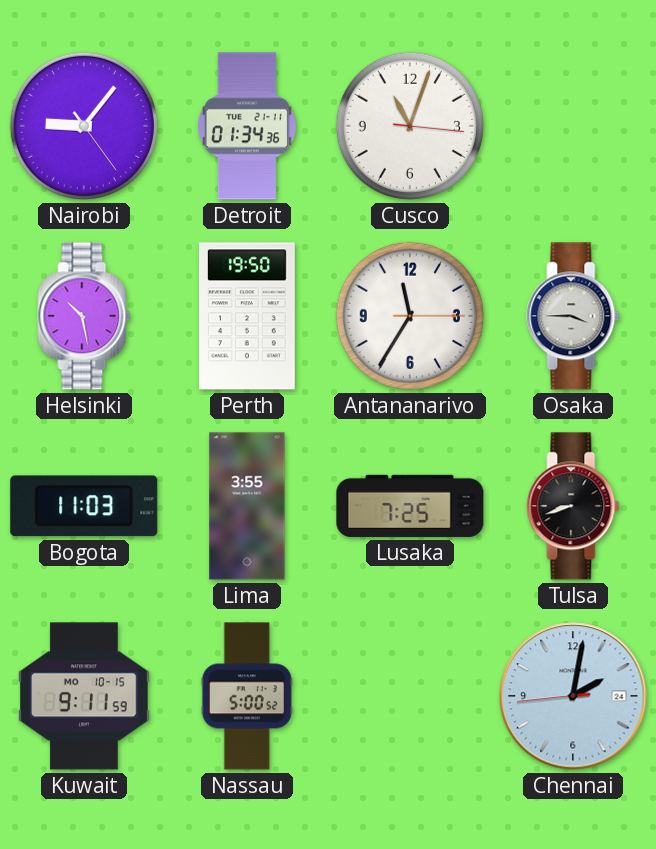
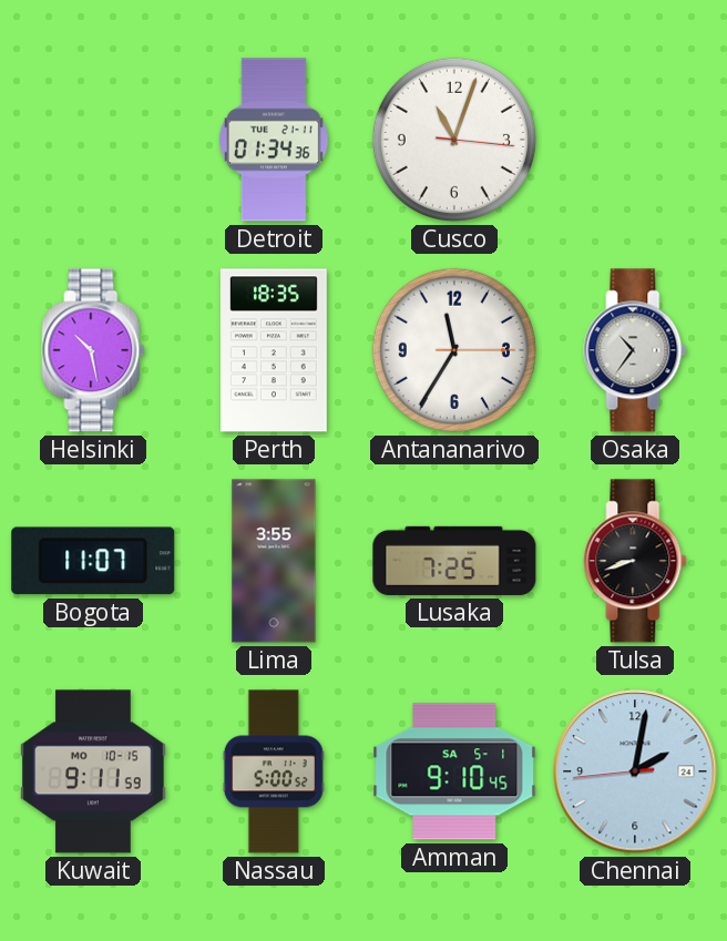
Nairobi: 9:06 -> none
Perth: 19:50 -> 18:35
Osaka: 3:45 -> 10:36
Bogota: 11:03 -> 11:07
Amman: none -> 9:10
